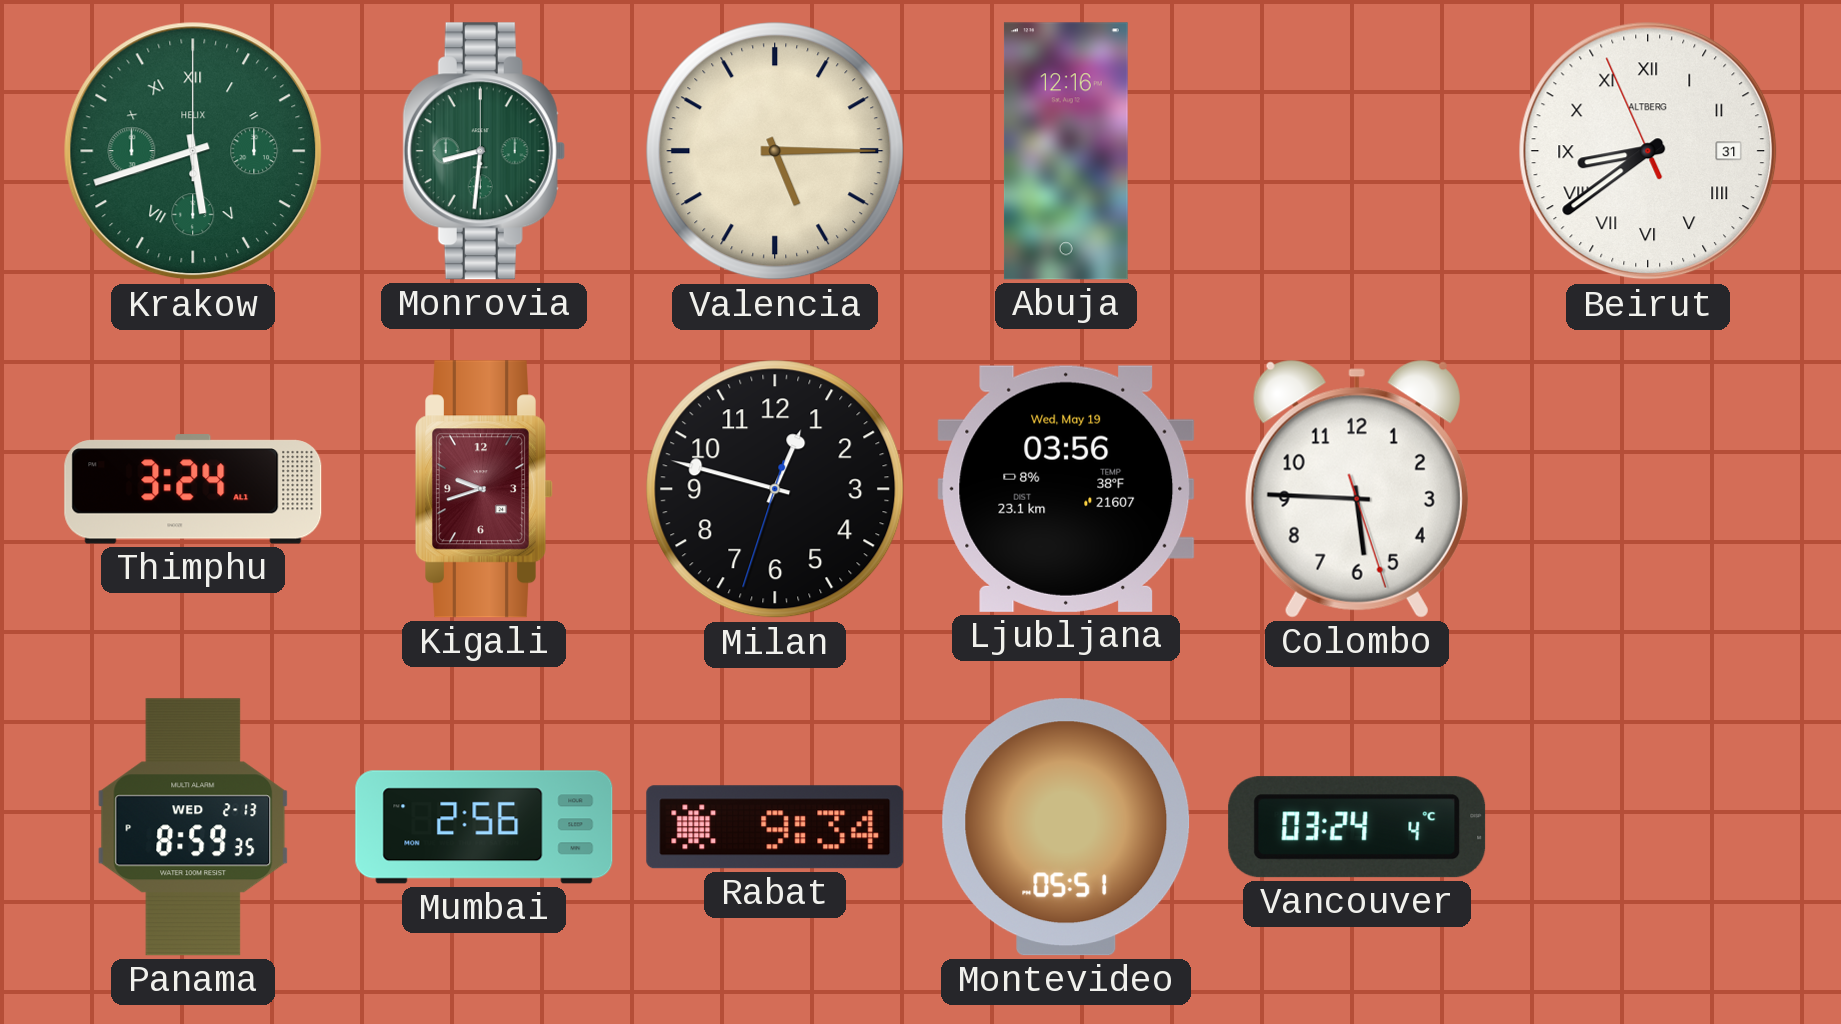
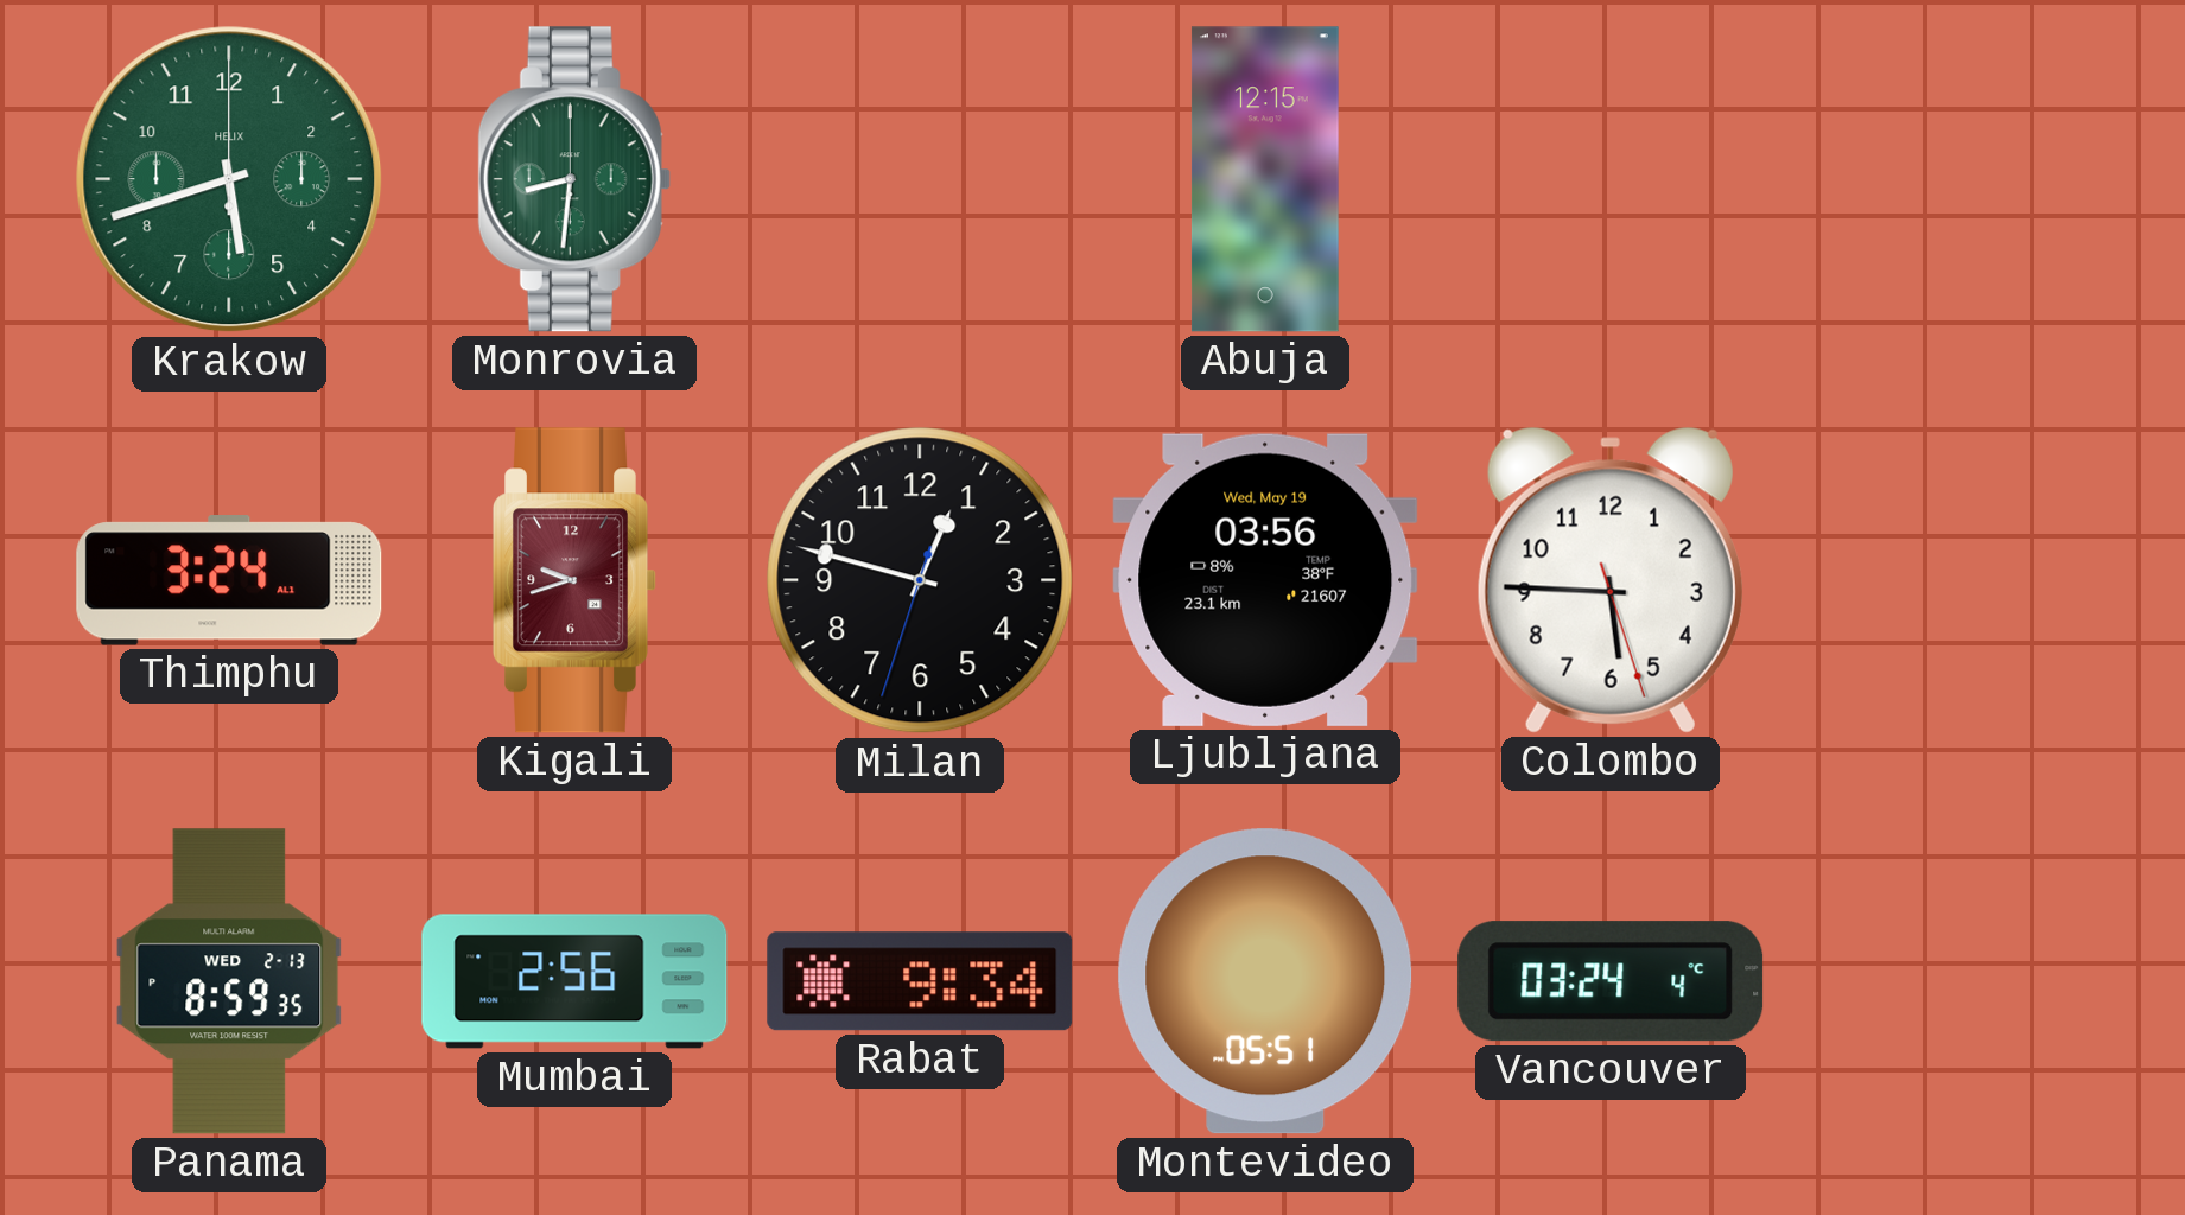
Krakow numerals: Roman -> Arabic
Valencia: 5:15 -> none
Abuja: 12:16 -> 12:15
Beirut: 8:38 -> none
